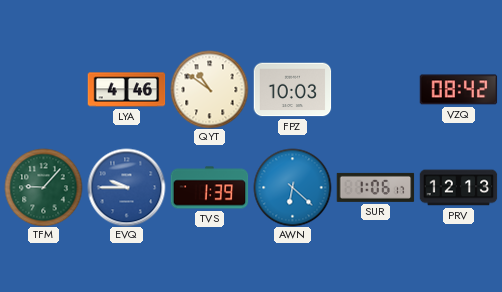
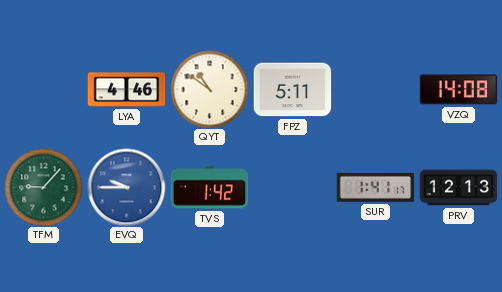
FPZ: 10:03 -> 5:11
VZQ: 08:42 -> 14:08
TVS: 1:39 -> 1:42
AWN: 6:22 -> none
SUR: 1:06 -> 1:41
